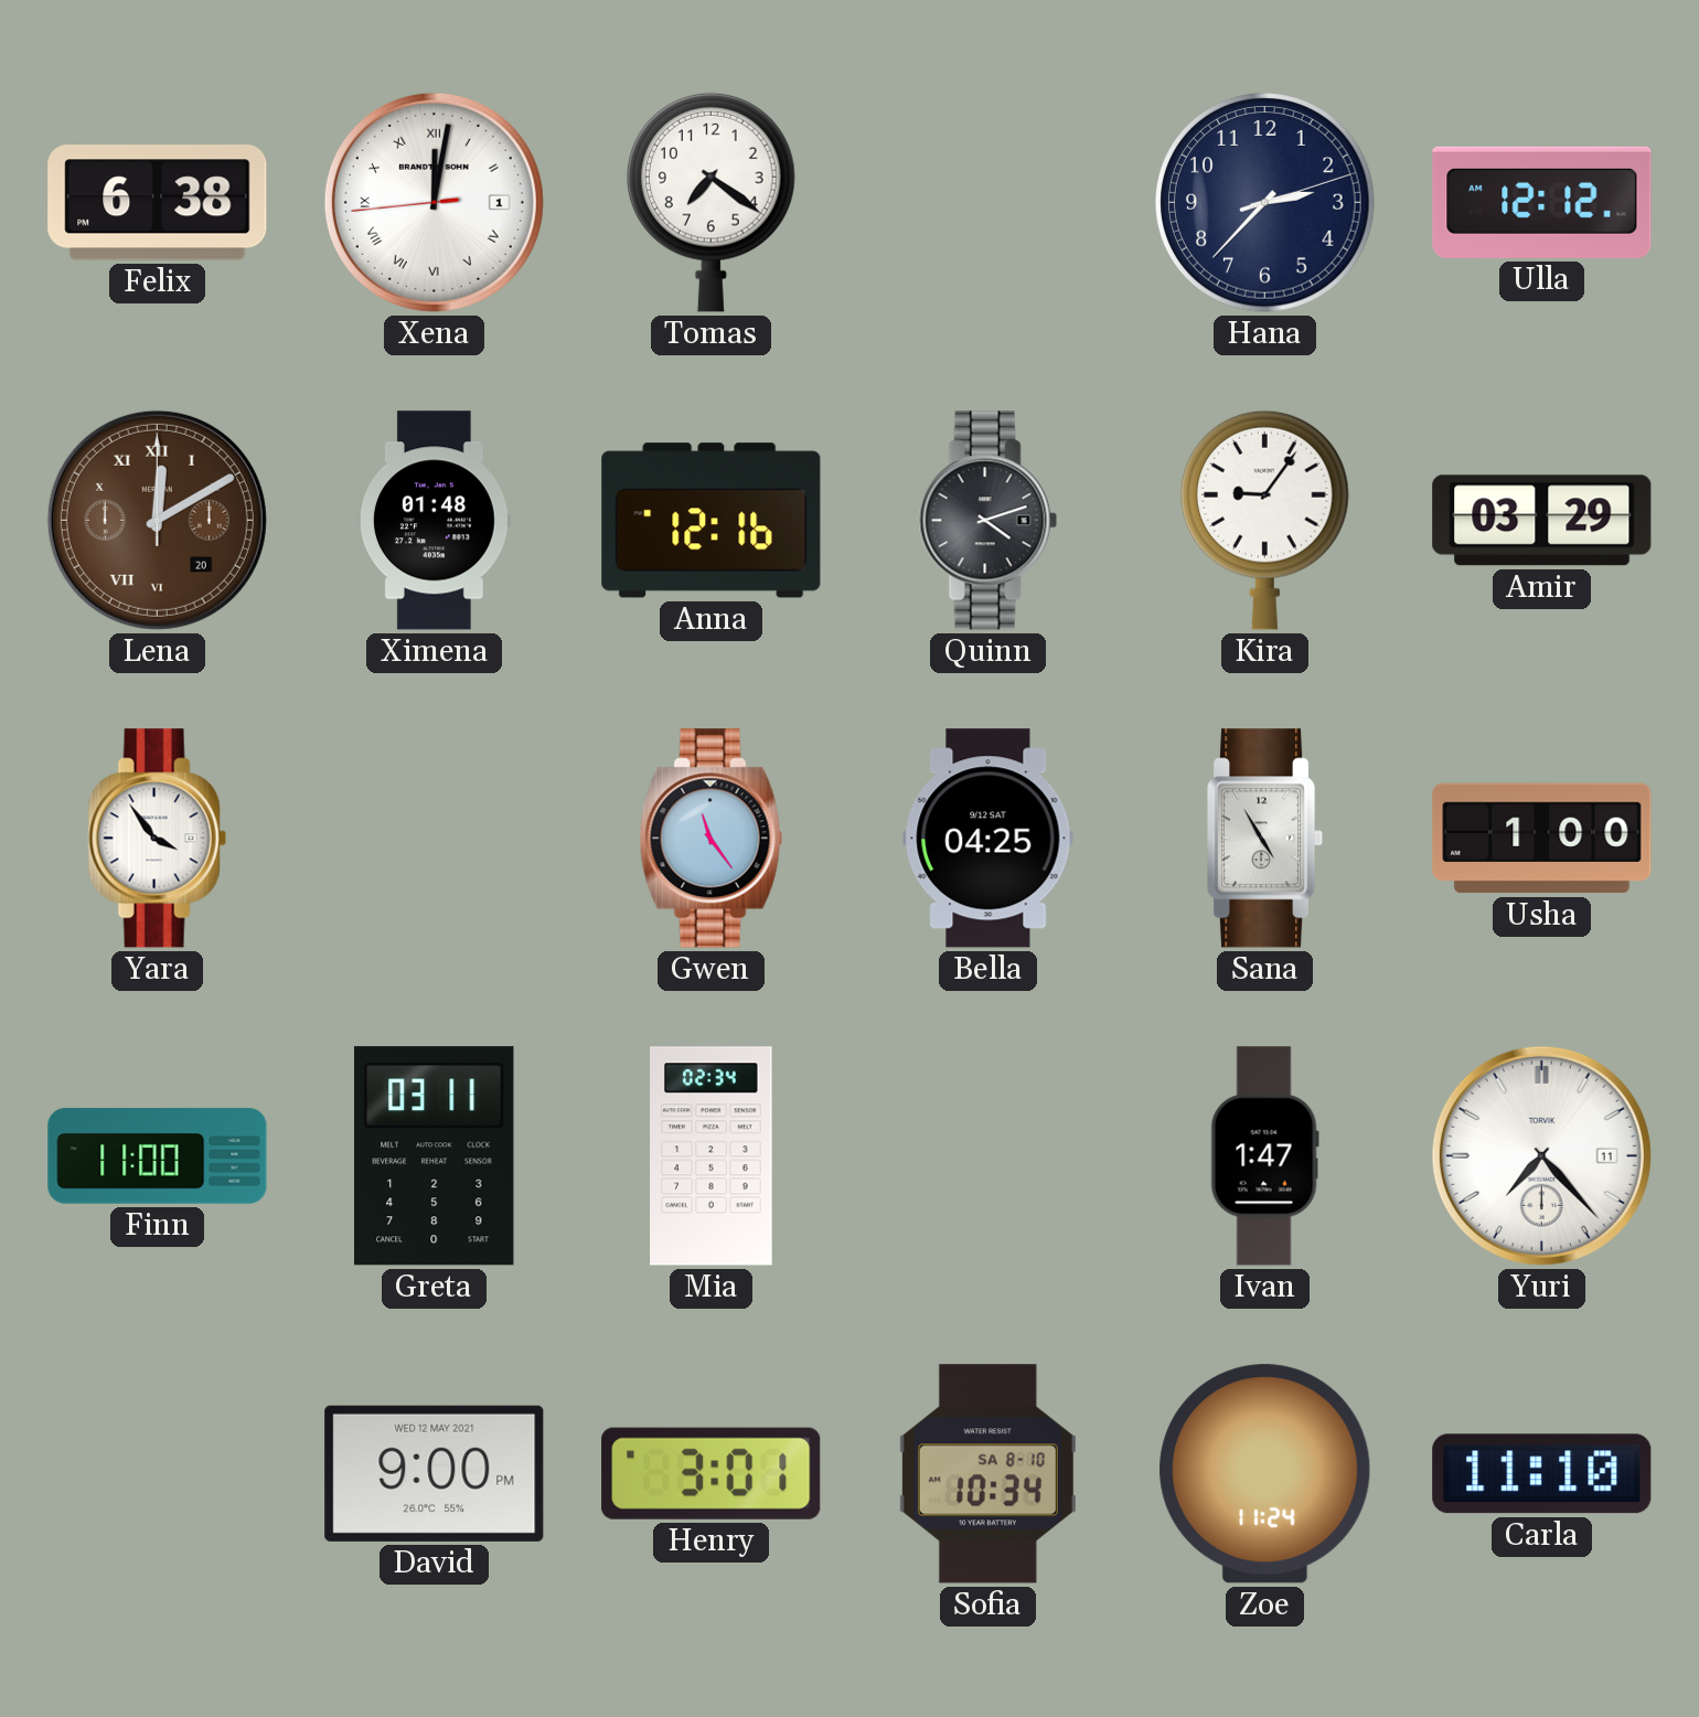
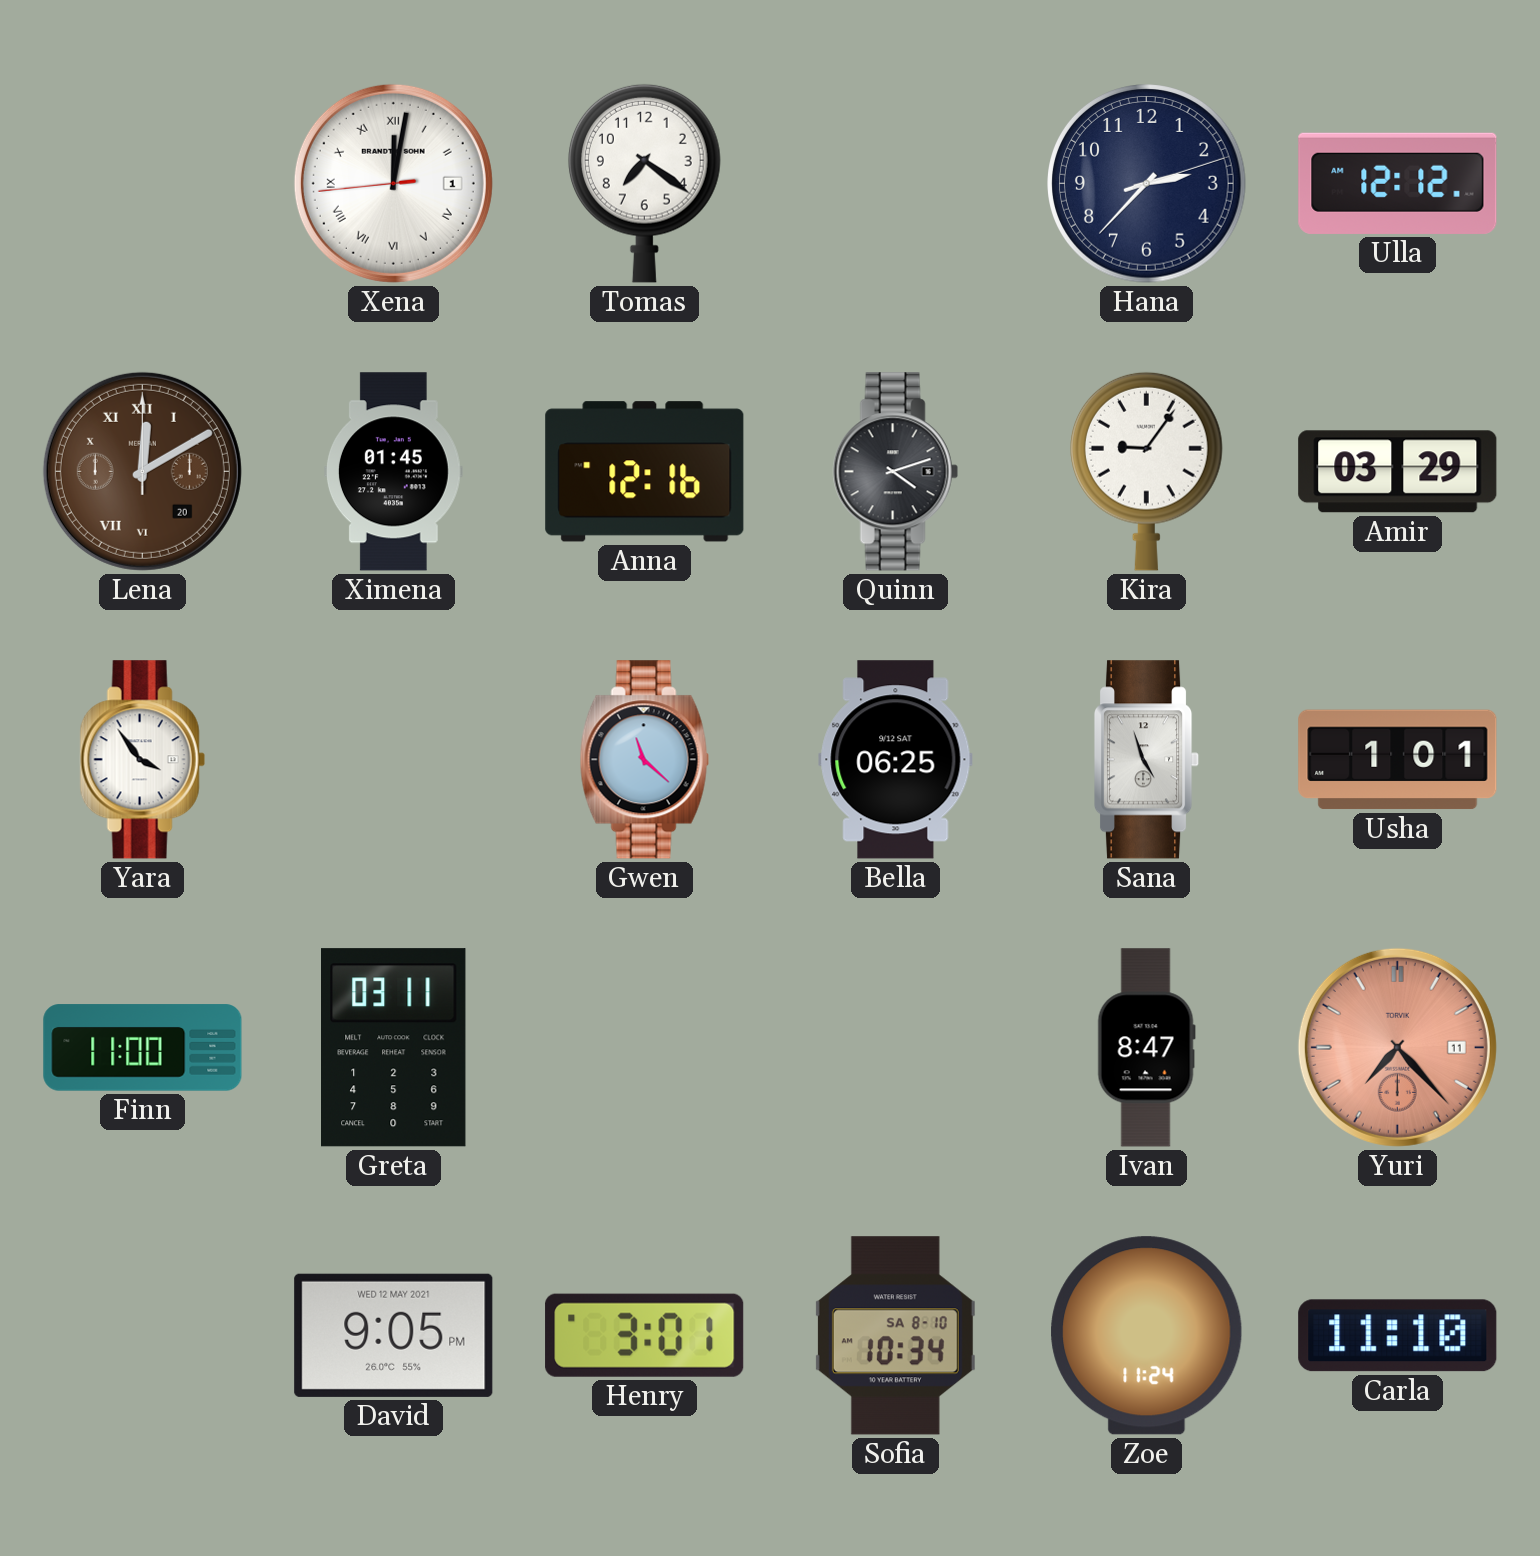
Felix: 6:38 -> none
Ximena: 01:48 -> 01:45
Gwen: 11:24 -> 11:22
Bella: 04:25 -> 06:25
Sana: 4:55 -> 4:57
Usha: 1:00 -> 1:01
Mia: 02:34 -> none
Ivan: 1:47 -> 8:47
Yuri dial: white -> salmon
David: 9:00 -> 9:05
